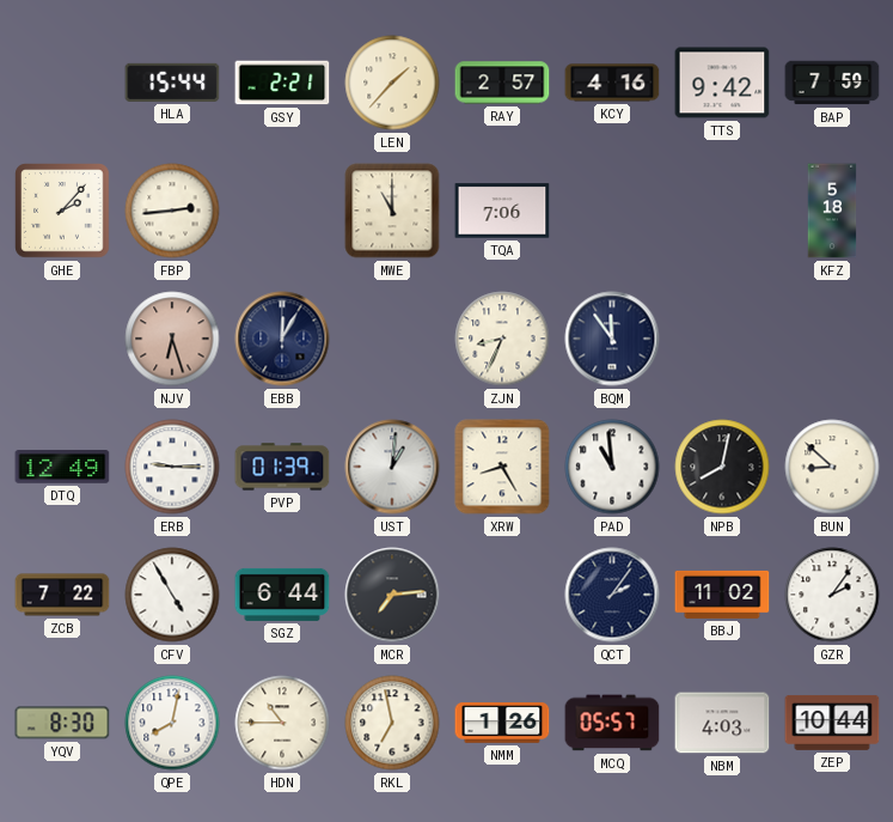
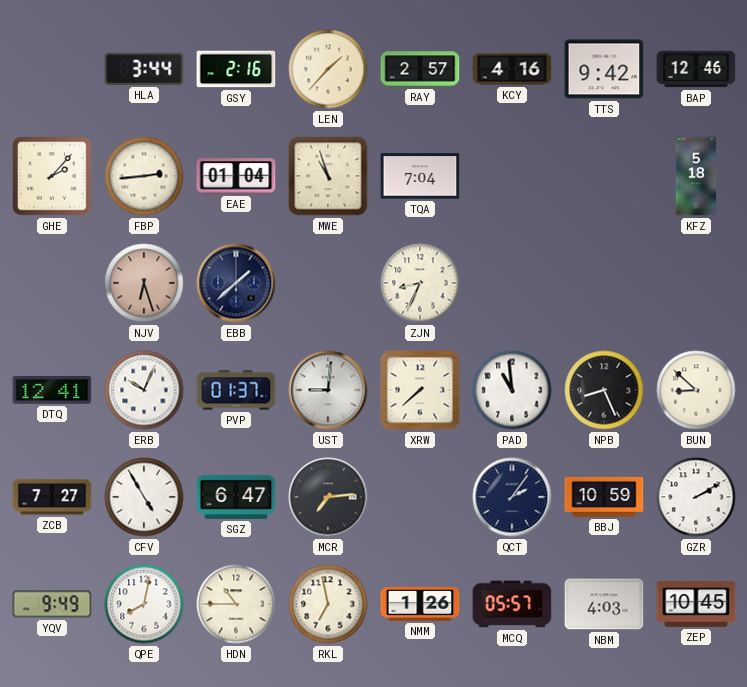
HLA: 15:44 -> 3:44
GSY: 2:21 -> 2:16
BAP: 7:59 -> 12:46
EAE: none -> 01:04
MWE: 11:00 -> 10:57
TQA: 7:06 -> 7:04
EBB: 12:05 -> 1:38
BQM: 11:54 -> none
DTQ: 12:49 -> 12:41
ERB: 9:15 -> 10:04
PVP: 01:39 -> 01:37
UST: 1:01 -> 9:01
XRW: 8:25 -> 7:38
NPB: 8:02 -> 8:26
ZCB: 7:22 -> 7:27
SGZ: 6:44 -> 6:47
BBJ: 11:02 -> 10:59
GZR: 2:06 -> 2:10
YQV: 8:30 -> 9:49
ZEP: 10:44 -> 10:45
